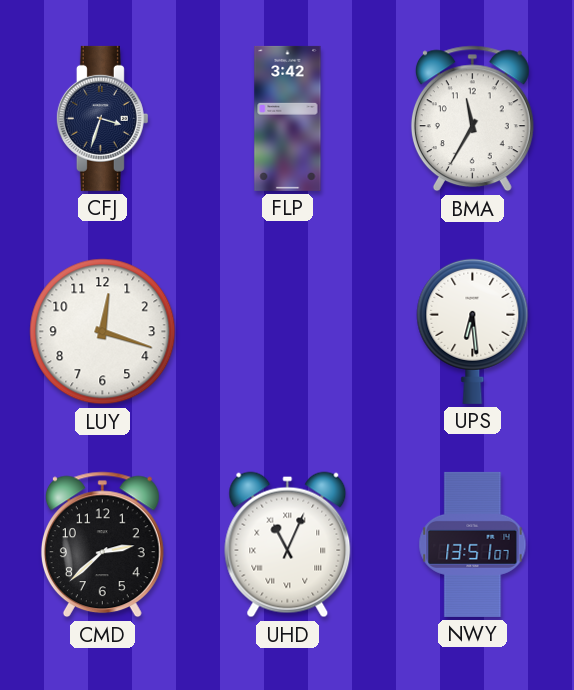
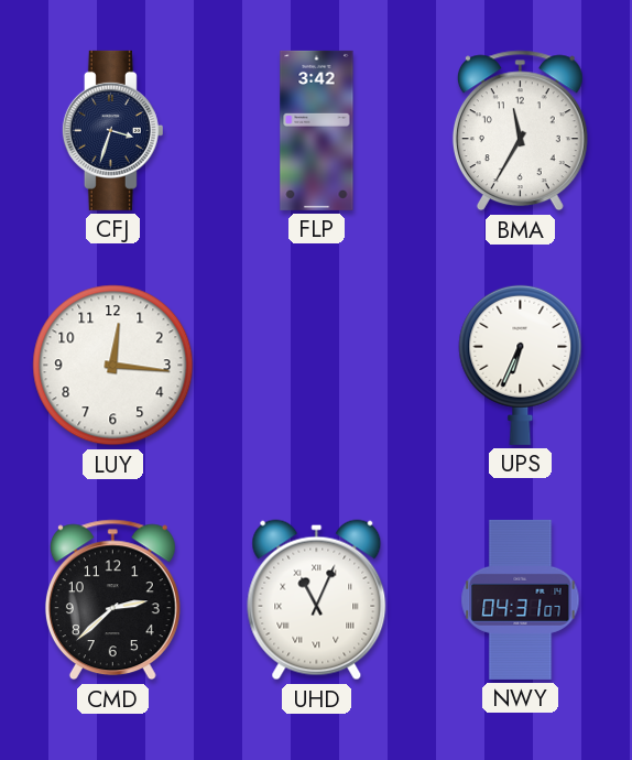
LUY: 12:18 -> 12:16
UPS: 6:29 -> 6:34
NWY: 13:51 -> 04:31
